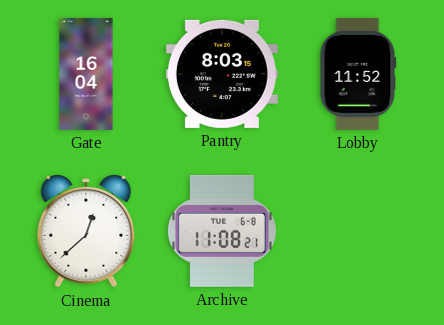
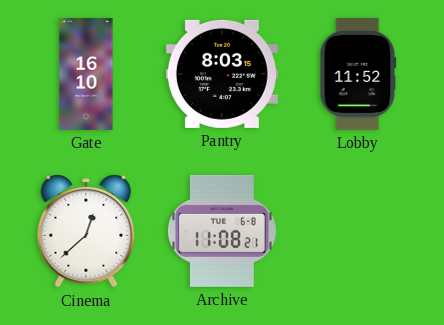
Gate: 16:04 -> 16:10
